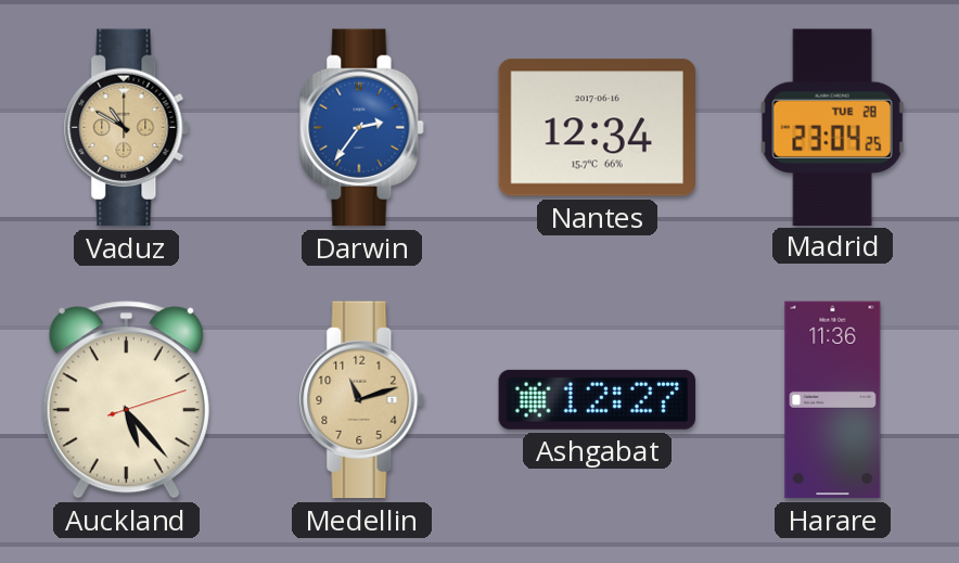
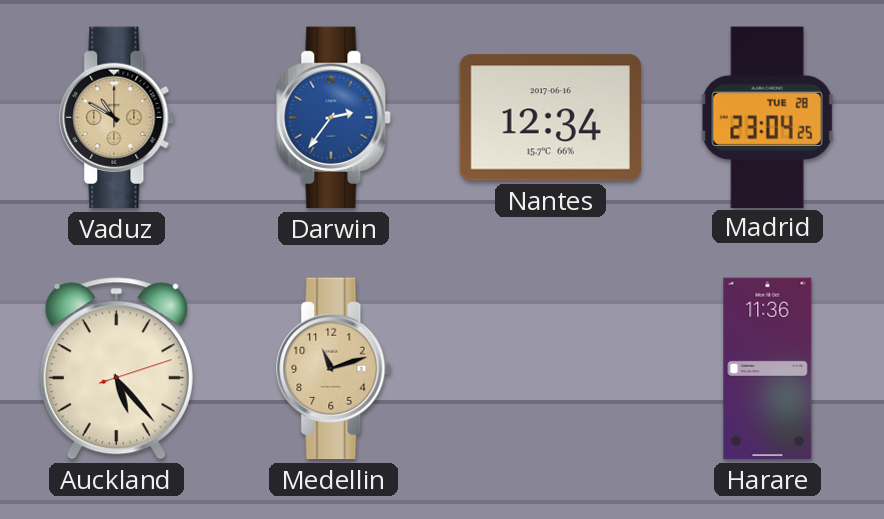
Ashgabat: 12:27 -> none
